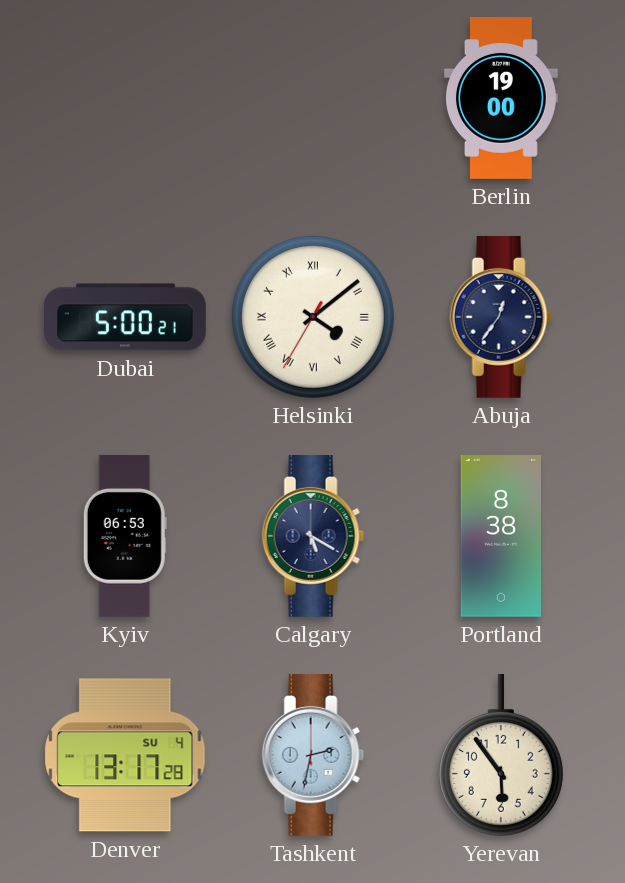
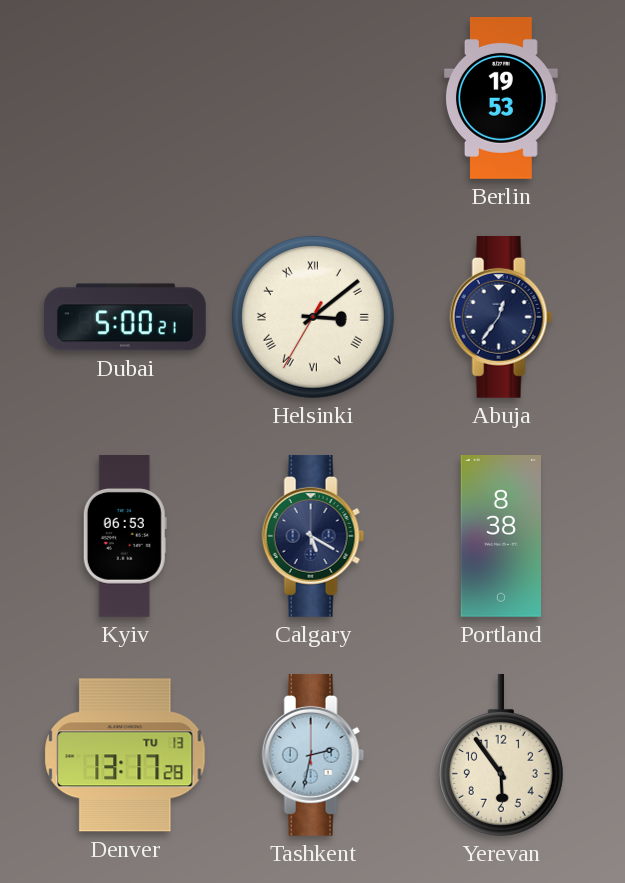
Berlin: 19:00 -> 19:53
Helsinki: 4:08 -> 3:08
Denver date: SU 4 -> TU 13
